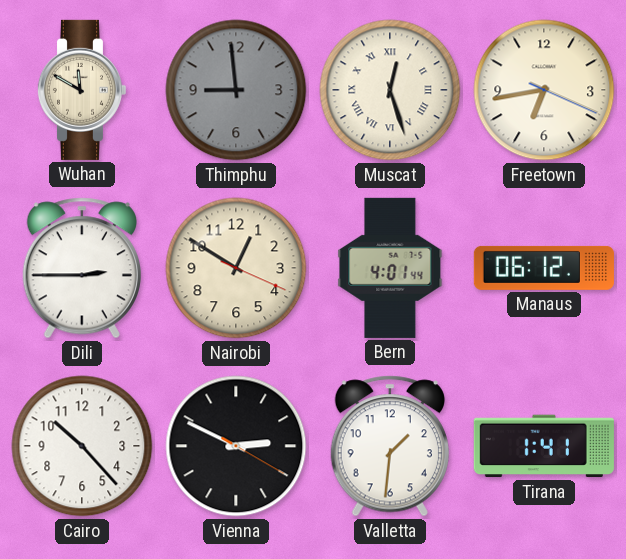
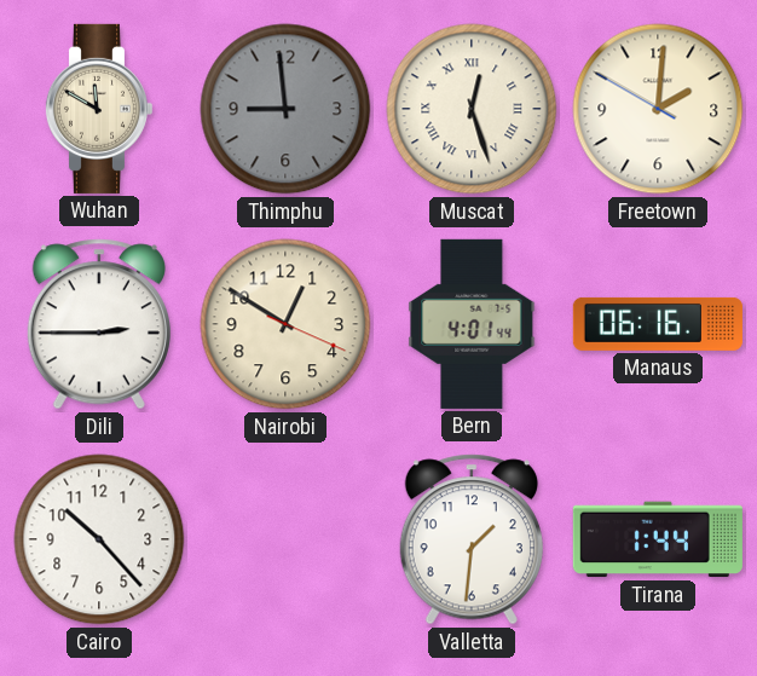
Freetown: 6:43 -> 2:00
Manaus: 06:12 -> 06:16
Vienna: 2:49 -> none
Tirana: 1:41 -> 1:44
